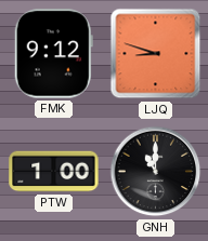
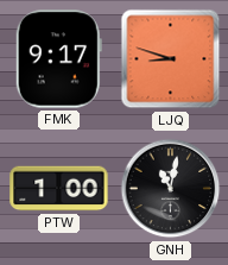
FMK: 9:12 -> 9:17
GNH: 11:00 -> 11:02
